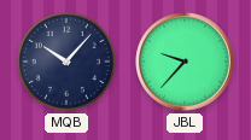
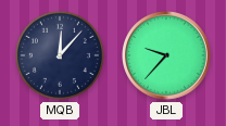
MQB: 10:07 -> 12:07
